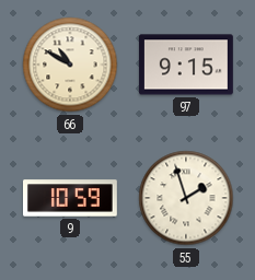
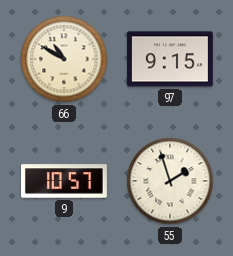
9: 10:59 -> 10:57
